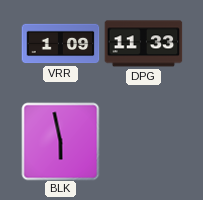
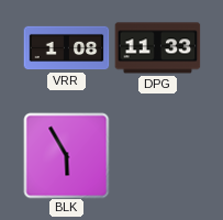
VRR: 1:09 -> 1:08
BLK: 5:58 -> 5:55
